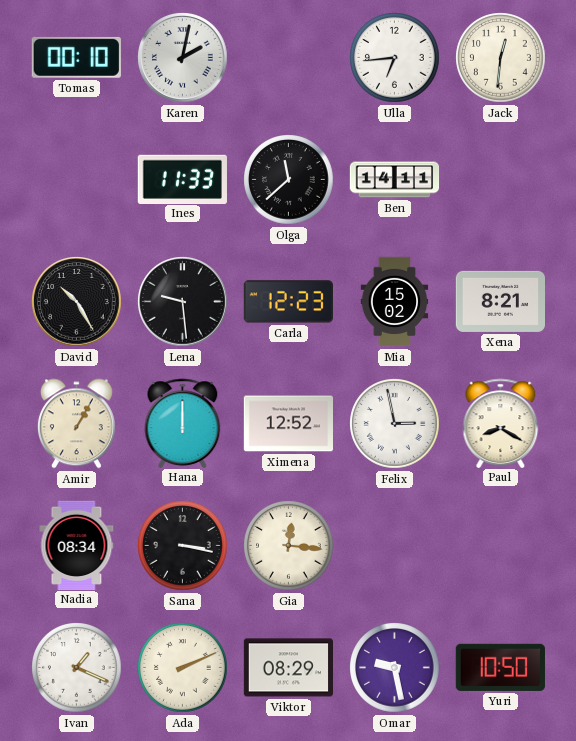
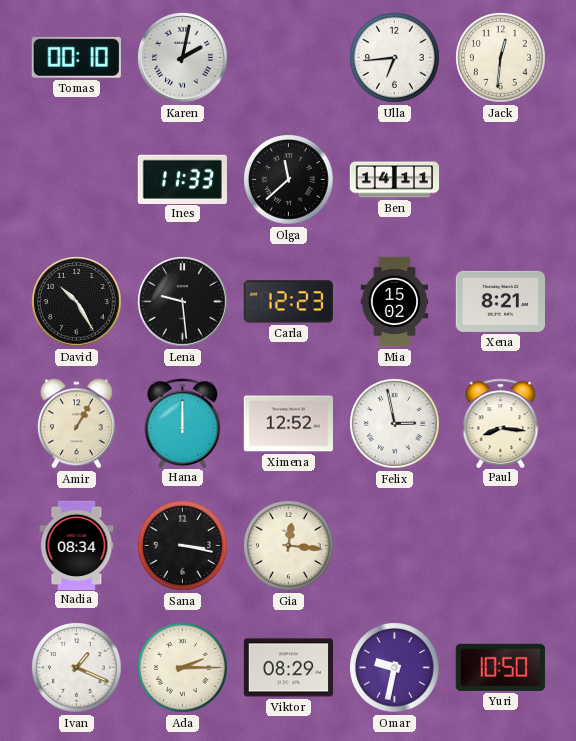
Paul: 8:20 -> 8:16
Ada: 2:11 -> 2:15
Omar: 9:28 -> 9:32
